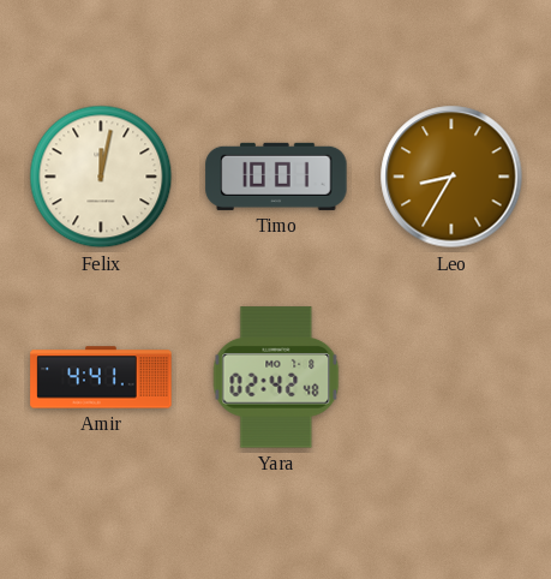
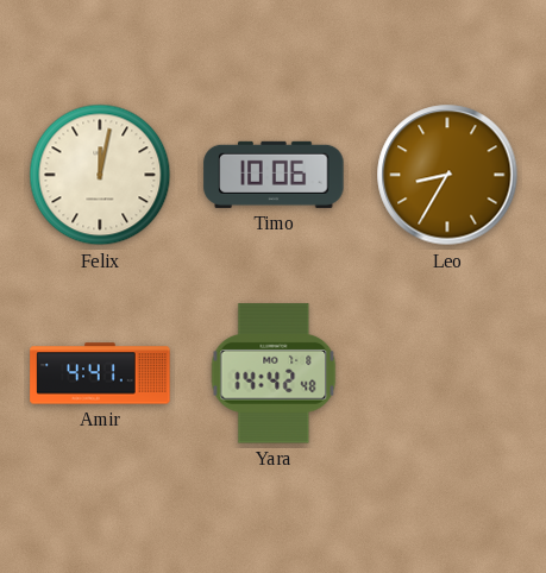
Timo: 10:01 -> 10:06
Yara: 02:42 -> 14:42
